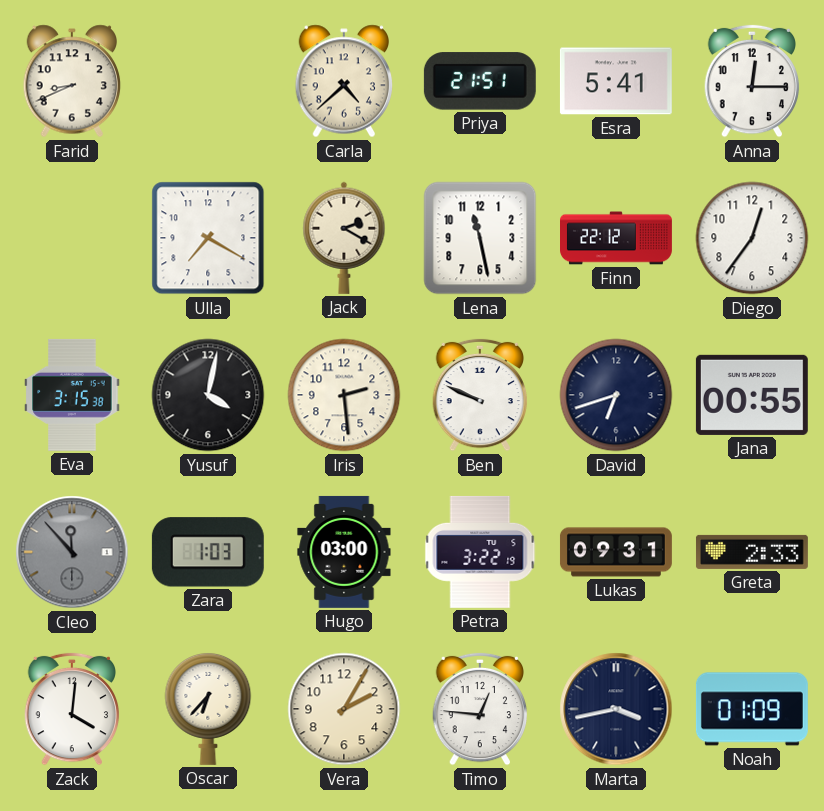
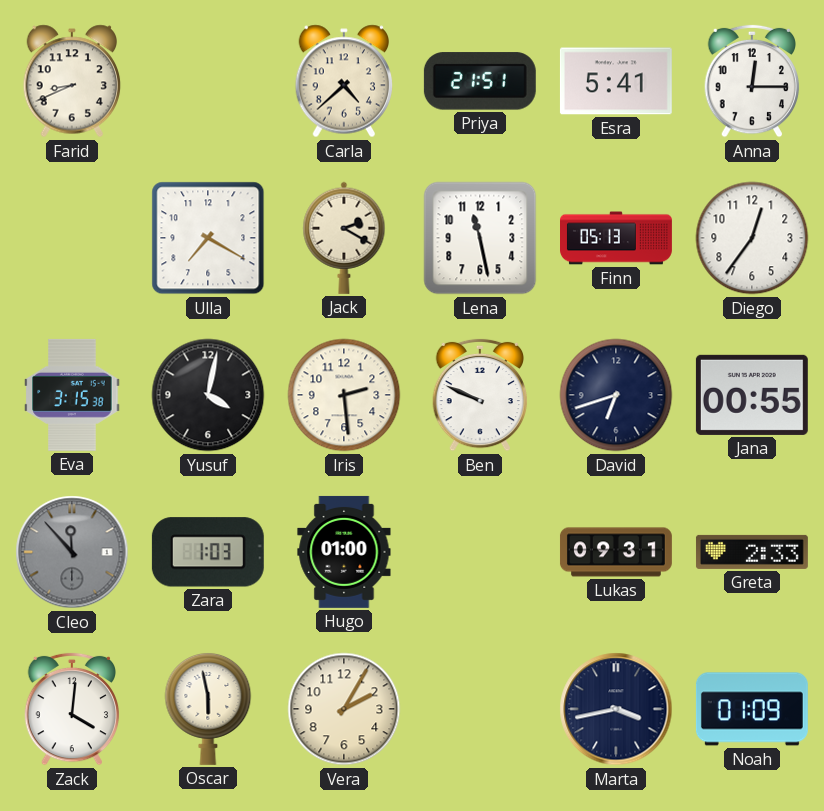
Finn: 22:12 -> 05:13
Hugo: 03:00 -> 01:00
Petra: 3:22 -> none
Oscar: 6:37 -> 5:58
Timo: 12:46 -> none
